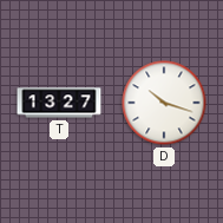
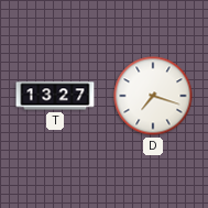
D: 10:18 -> 7:18
